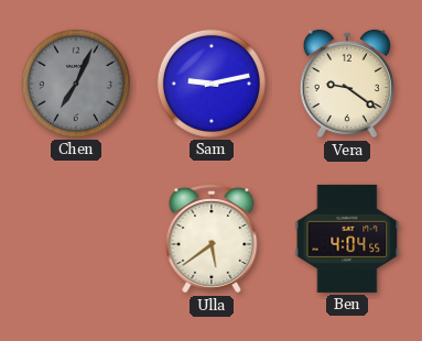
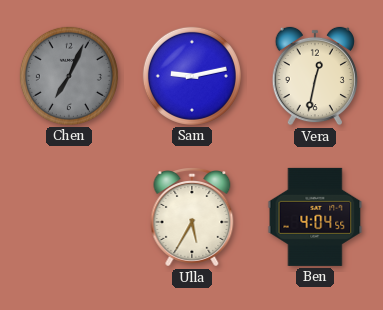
Vera: 9:21 -> 12:32
Ulla: 5:39 -> 5:35
